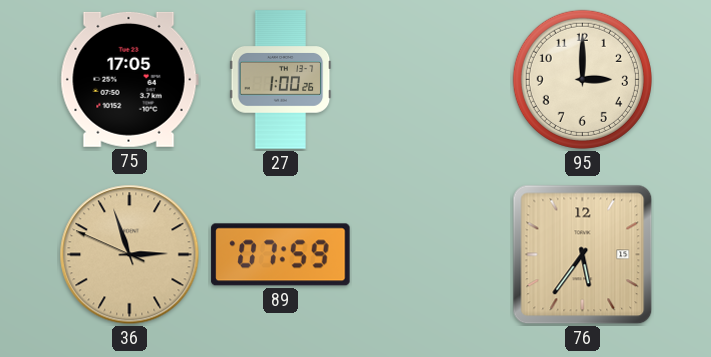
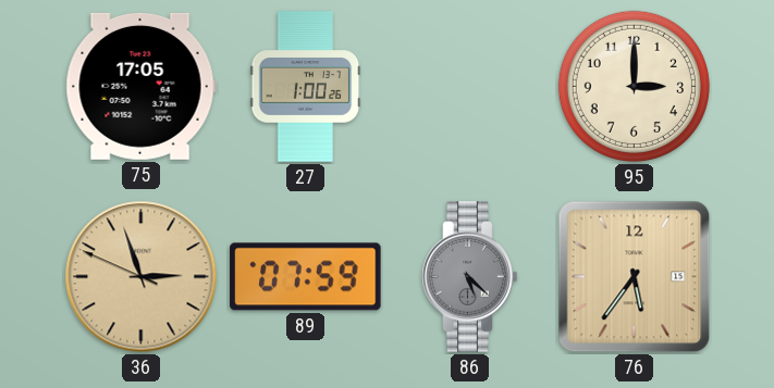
86: none -> 5:22
